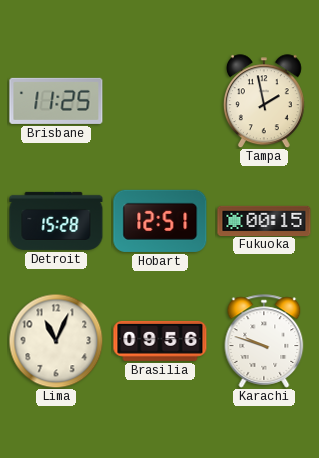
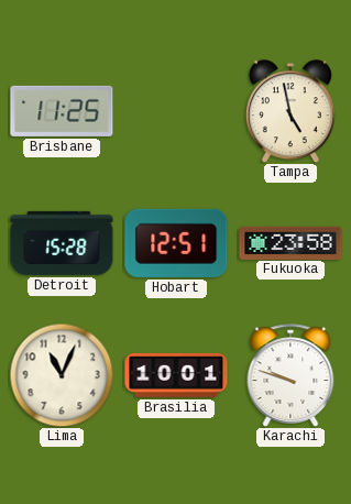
Tampa: 1:58 -> 4:58
Fukuoka: 00:15 -> 23:58
Brasilia: 09:56 -> 10:01
